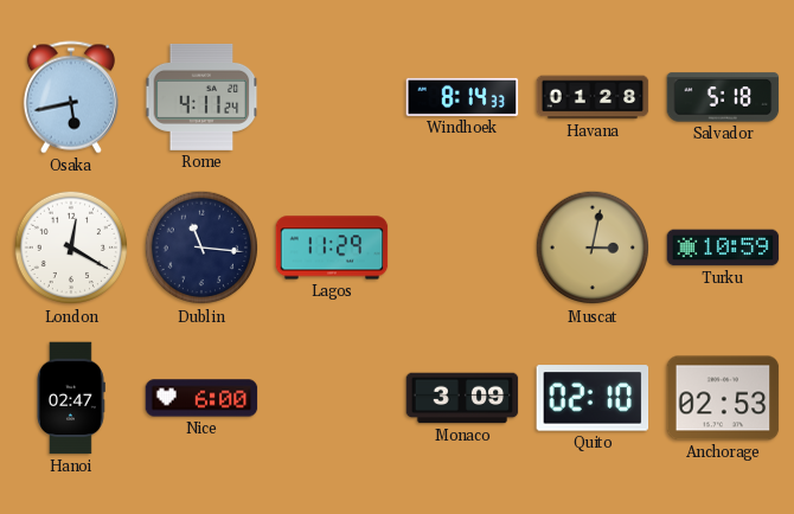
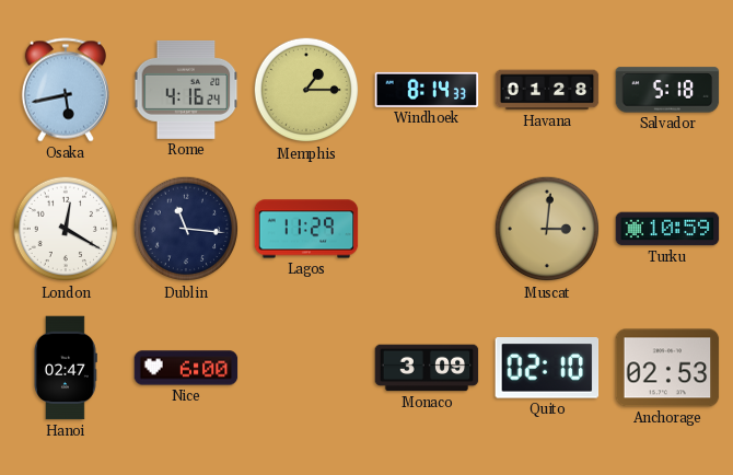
Rome: 4:11 -> 4:16
Memphis: none -> 1:15
Muscat: 3:02 -> 3:01
